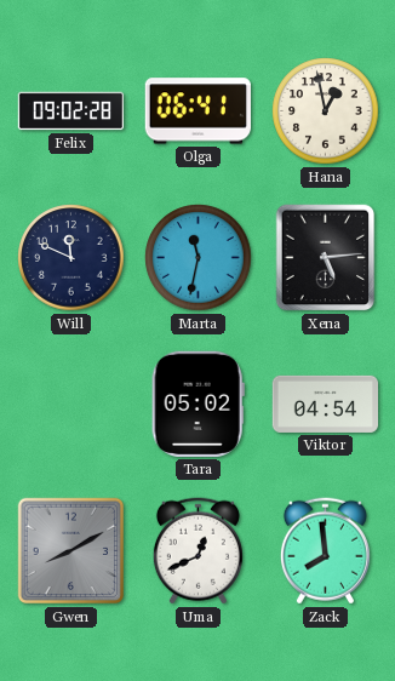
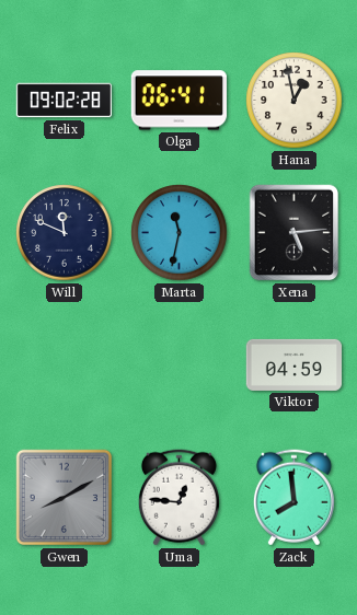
Tara: 05:02 -> none
Viktor: 04:54 -> 04:59
Uma: 12:41 -> 12:46
